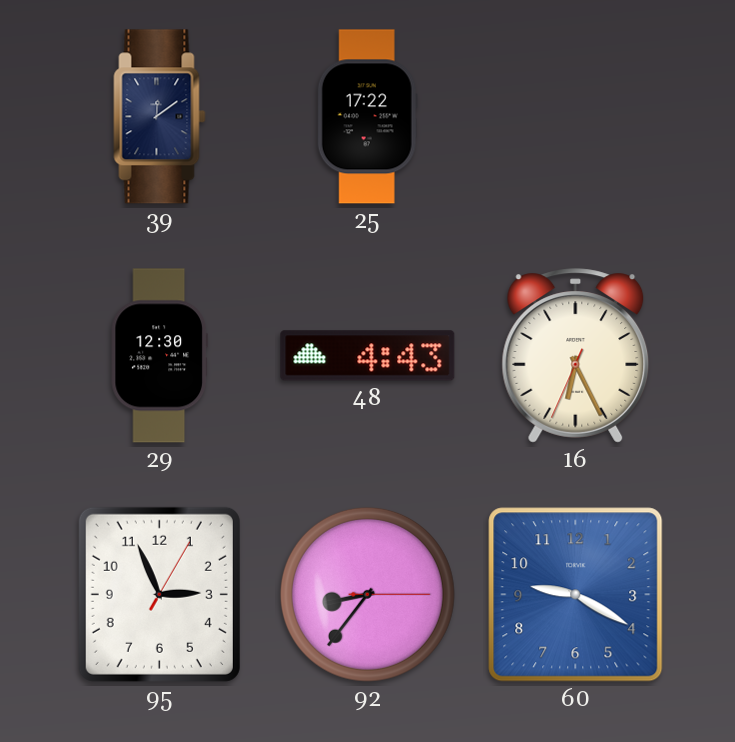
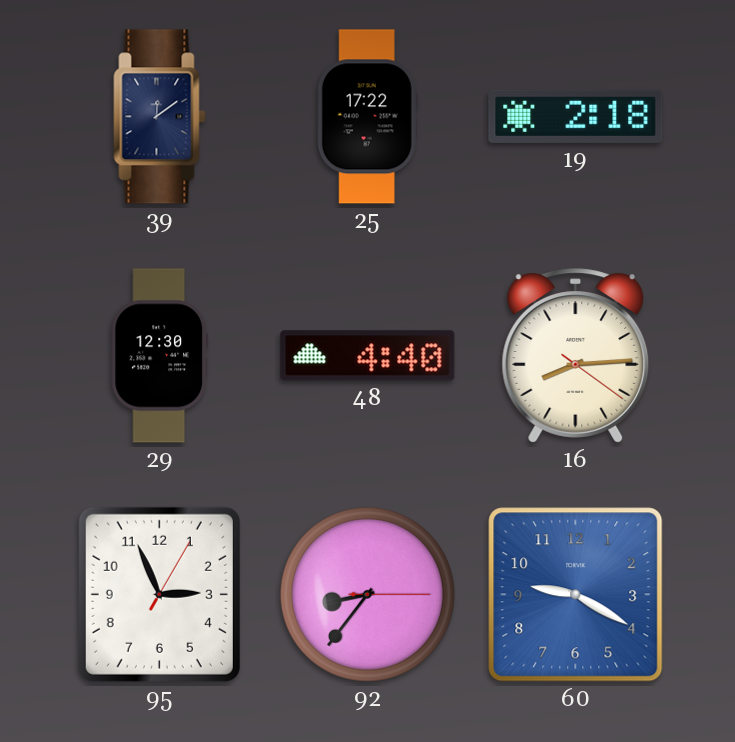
19: none -> 2:18
48: 4:43 -> 4:40
16: 6:25 -> 8:14
